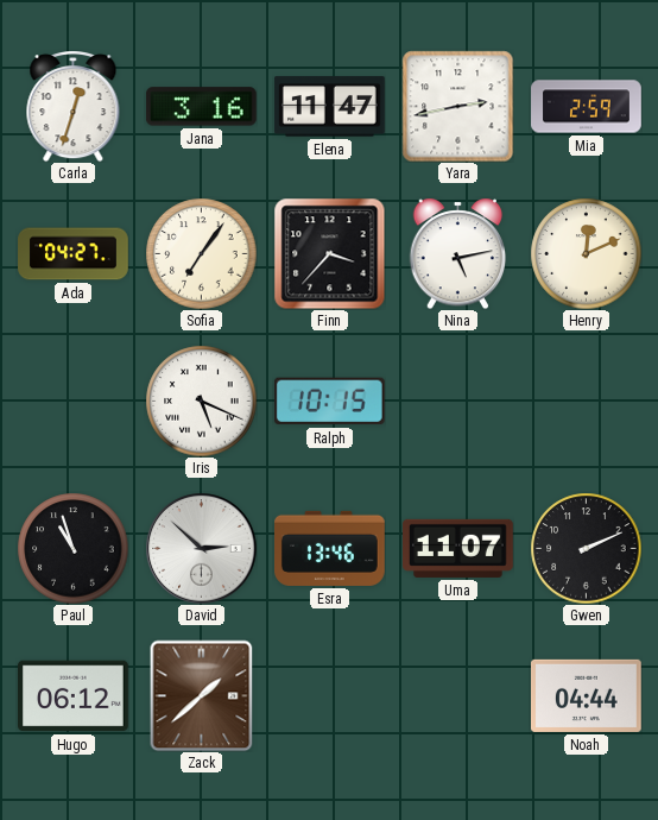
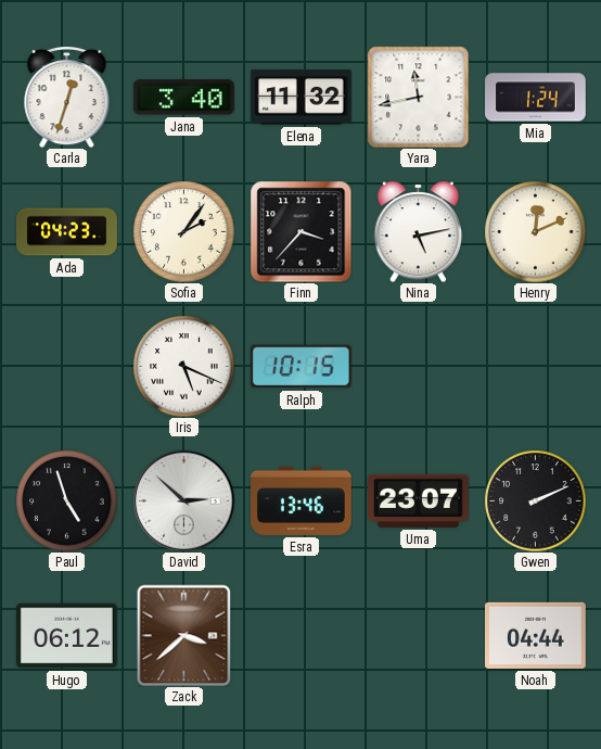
Jana: 3:16 -> 3:40
Elena: 11:47 -> 11:32
Yara: 2:43 -> 11:43
Mia: 2:59 -> 1:24
Ada: 04:27 -> 04:23
Sofia: 7:06 -> 2:06
Paul: 10:57 -> 4:57
Uma: 11:07 -> 23:07
Zack: 1:38 -> 3:38
